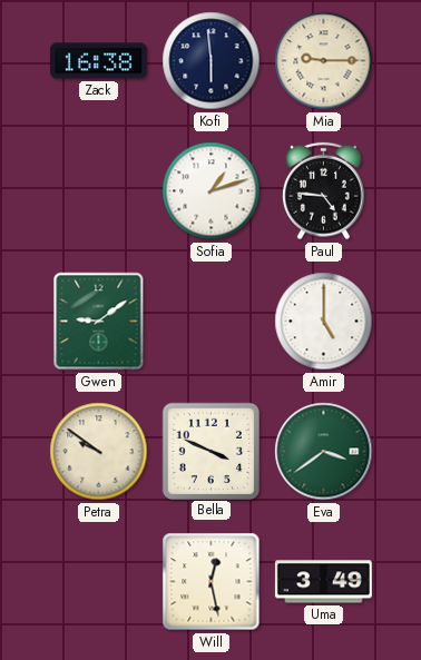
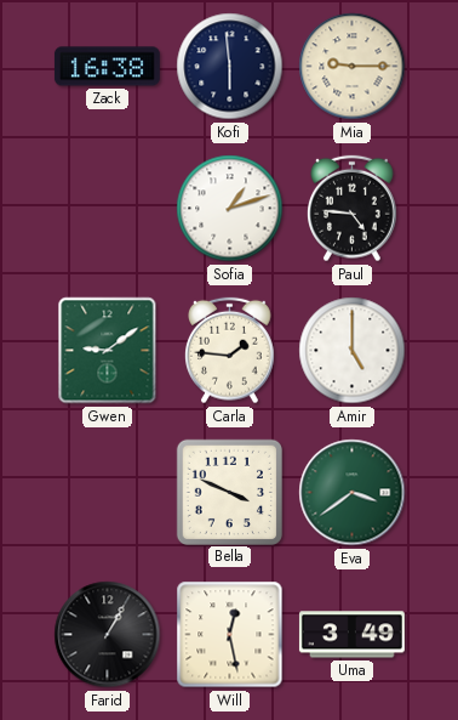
Carla: none -> 1:46
Petra: 9:51 -> none
Farid: none -> 1:05
